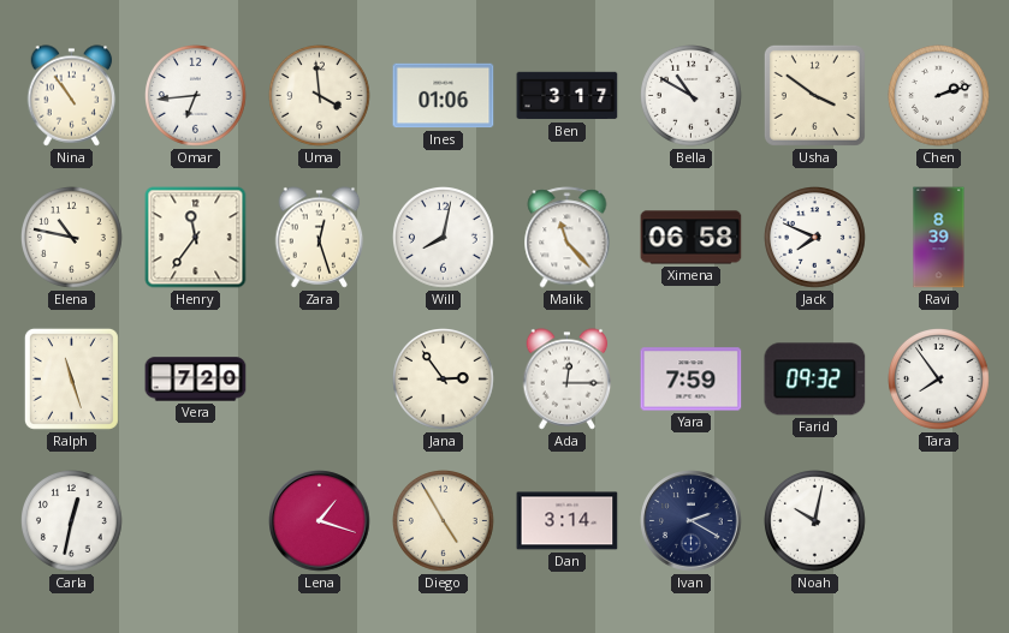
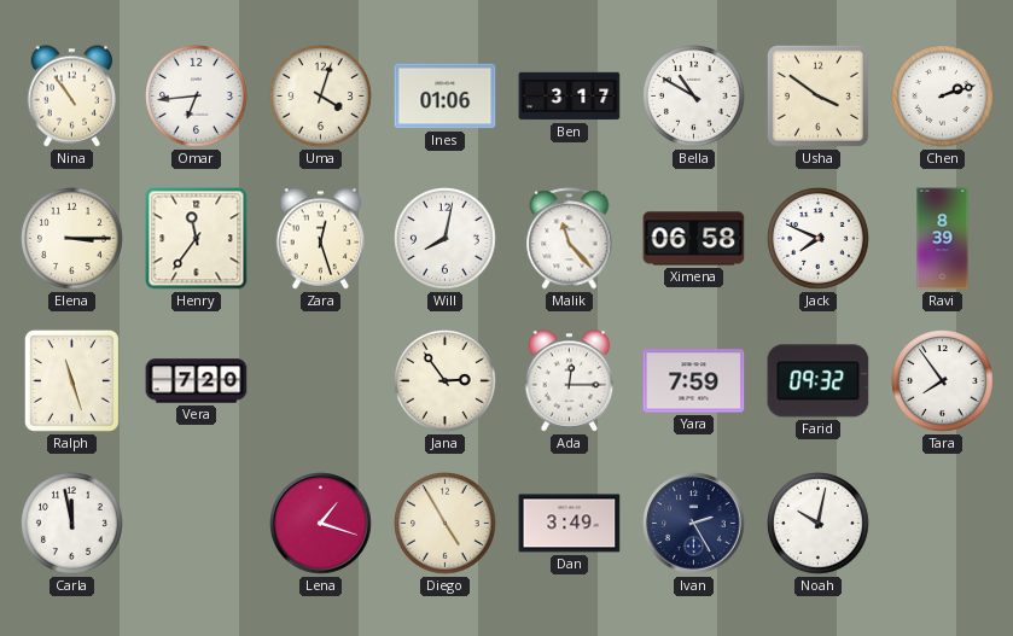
Uma: 3:59 -> 4:03
Elena: 10:47 -> 3:15
Carla: 12:32 -> 11:58
Dan: 3:14 -> 3:49
Ivan: 2:20 -> 2:25
